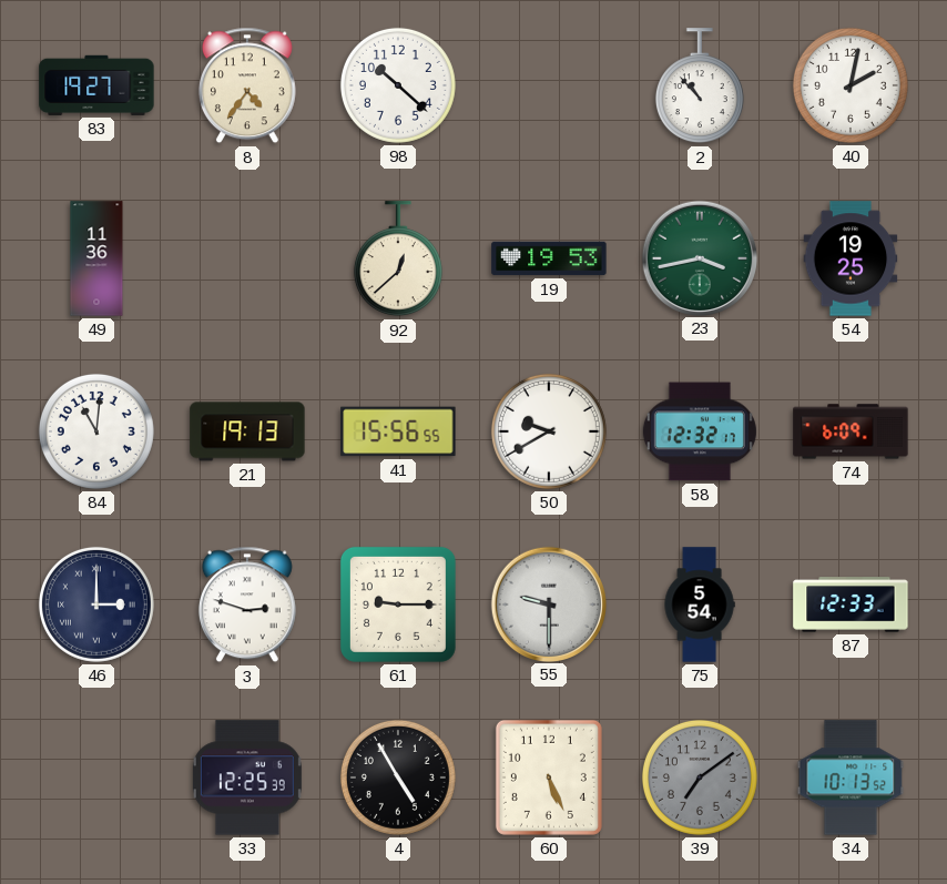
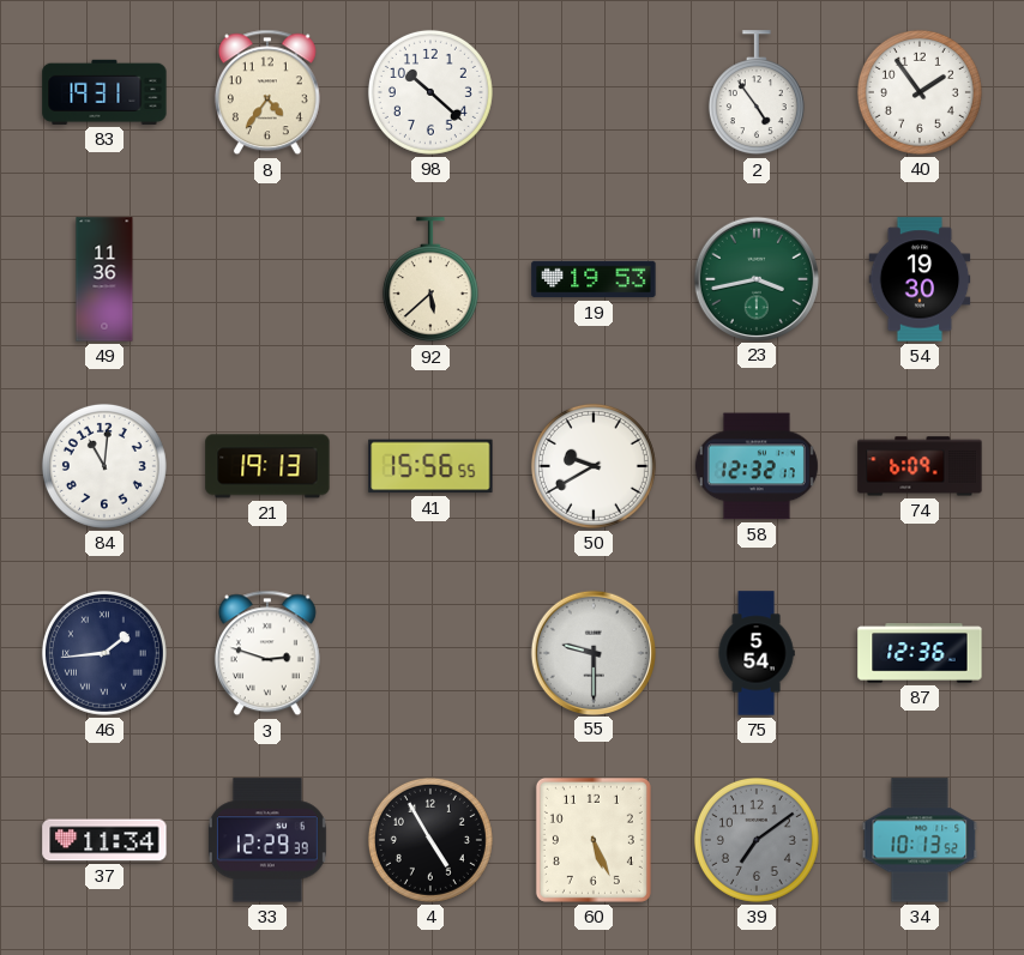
83: 19:27 -> 19:31
2: 10:53 -> 4:54
40: 2:02 -> 1:54
92: 12:38 -> 5:38
54: 19:25 -> 19:30
46: 3:00 -> 1:44
61: 9:15 -> none
87: 12:33 -> 12:36
37: none -> 11:34
33: 12:25 -> 12:29
